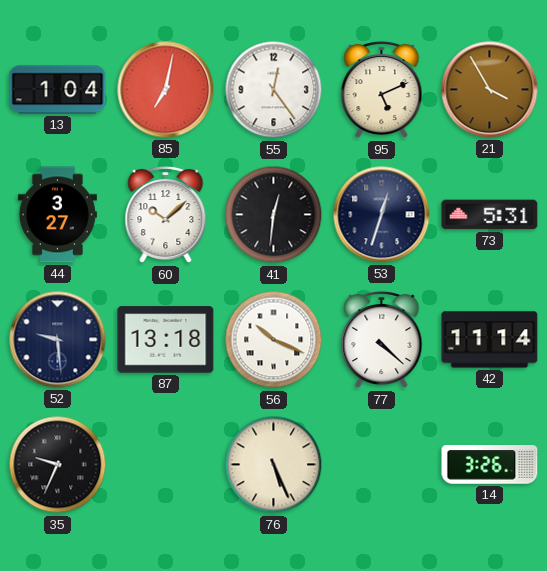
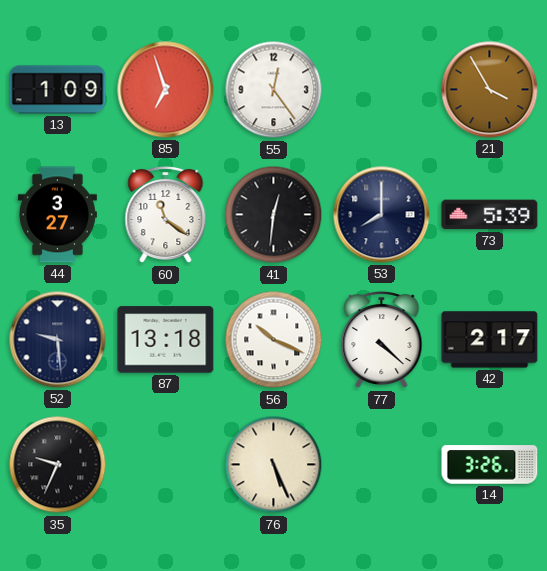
13: 1:04 -> 1:09
85: 7:02 -> 6:57
95: 5:11 -> none
60: 10:08 -> 11:21
53: 12:33 -> 8:00
73: 5:31 -> 5:39
42: 11:14 -> 2:17
